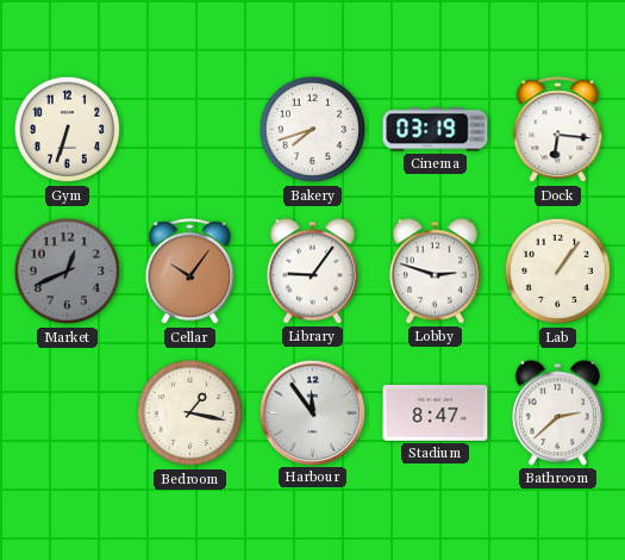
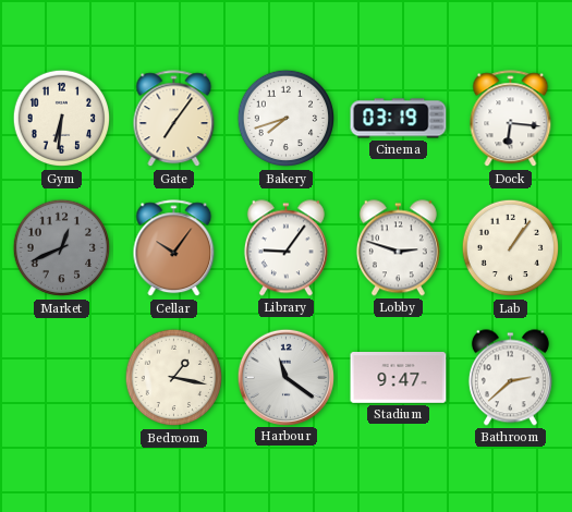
Gym: 6:33 -> 6:31
Gate: none -> 7:06
Harbour: 11:54 -> 11:21
Stadium: 8:47 -> 9:47
